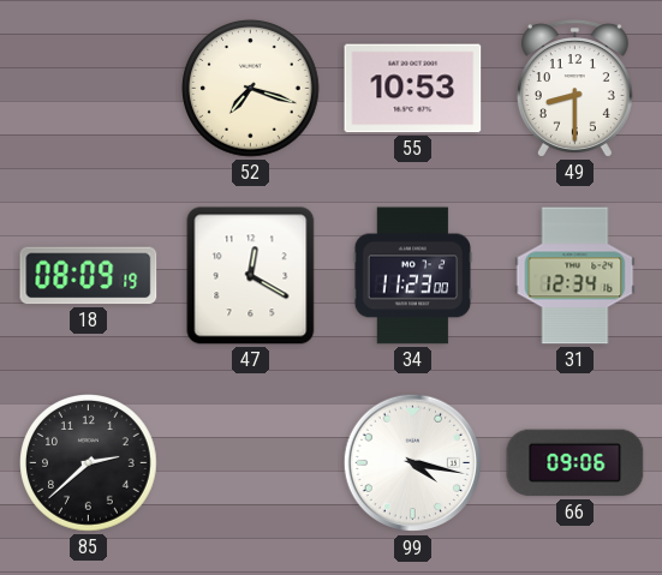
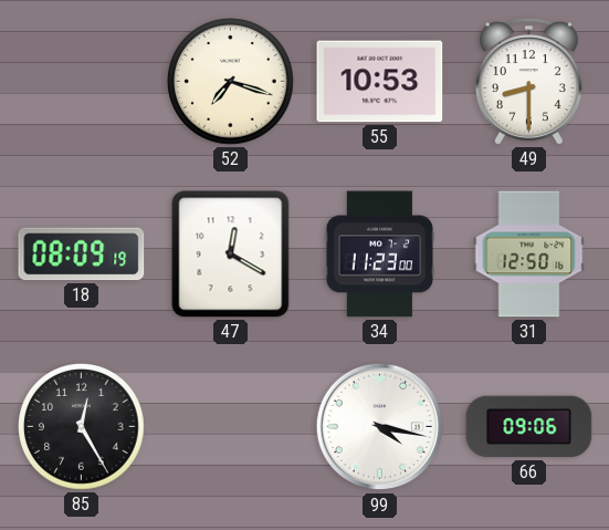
31: 12:34 -> 12:50
85: 2:38 -> 12:25
